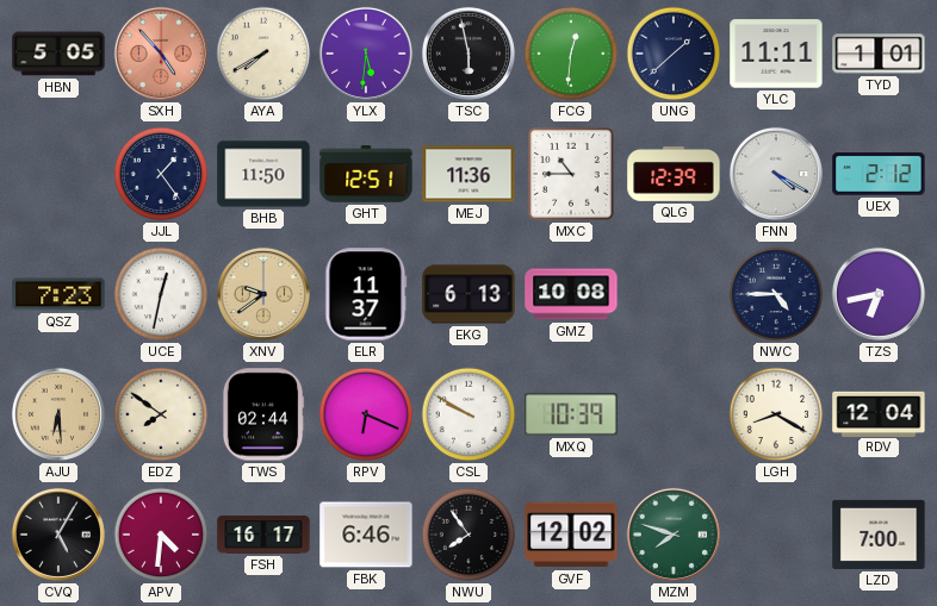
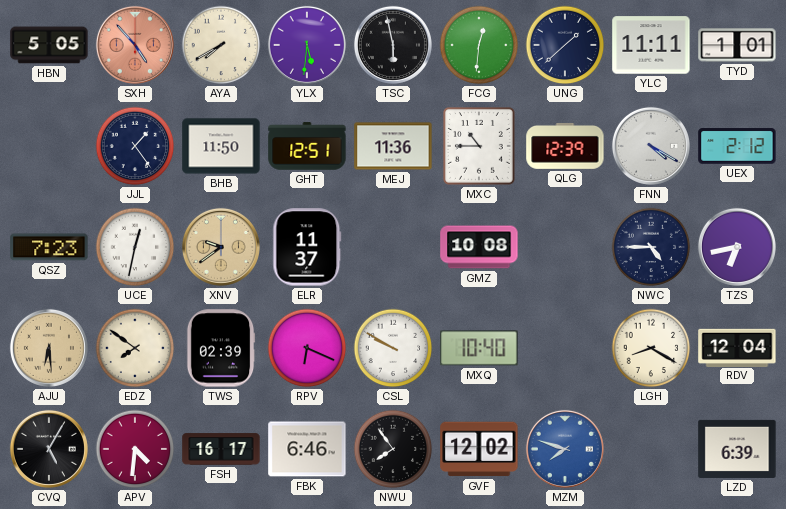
EKG: 6:13 -> none
TWS: 02:44 -> 02:39
MXQ: 10:39 -> 10:40
MZM dial: green -> blue
LZD: 7:00 -> 6:39
